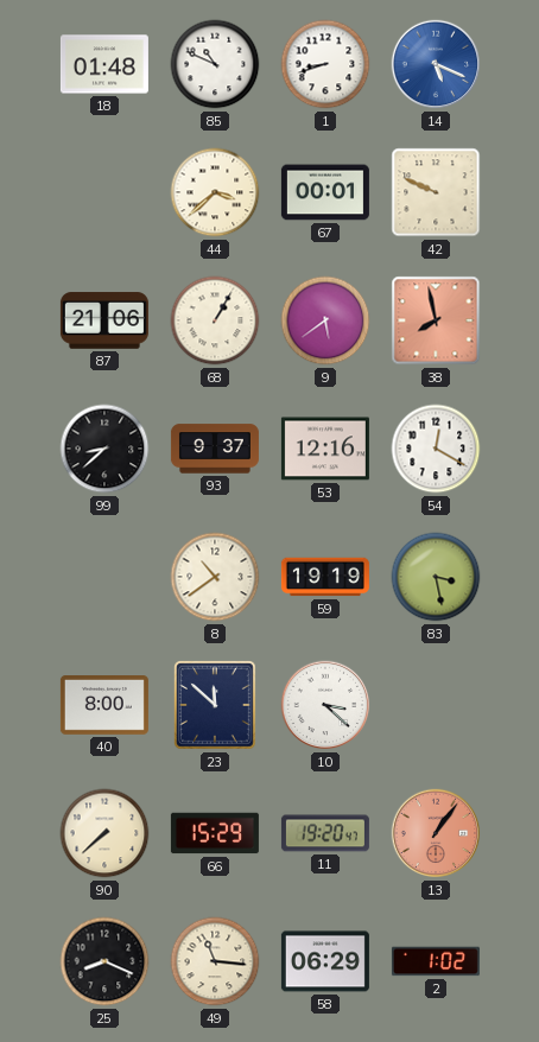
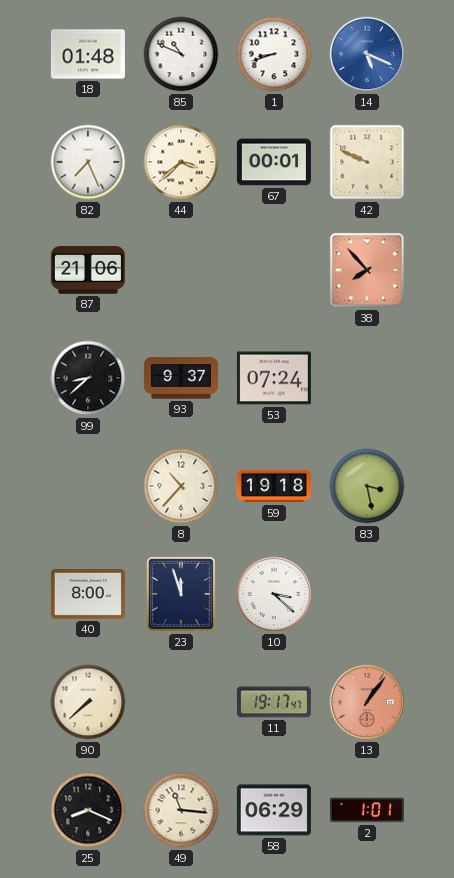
82: none -> 7:26
68: 1:05 -> none
9: 5:39 -> none
38: 7:58 -> 7:53
53: 12:16 -> 07:24
54: 12:20 -> none
8: 10:39 -> 10:37
59: 19:19 -> 19:18
23: 11:52 -> 11:57
66: 15:29 -> none
11: 19:20 -> 19:17
2: 1:02 -> 1:01
